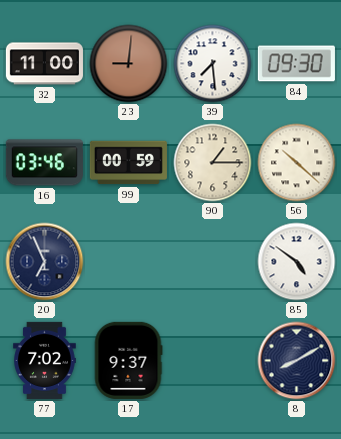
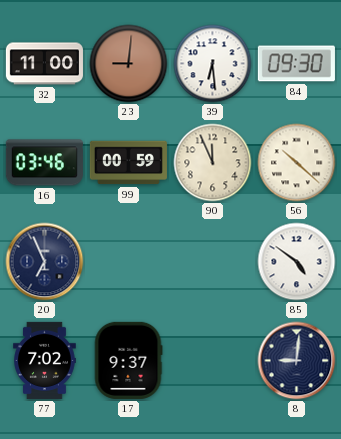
39: 7:29 -> 6:29
90: 1:15 -> 11:56
8: 8:10 -> 9:01
